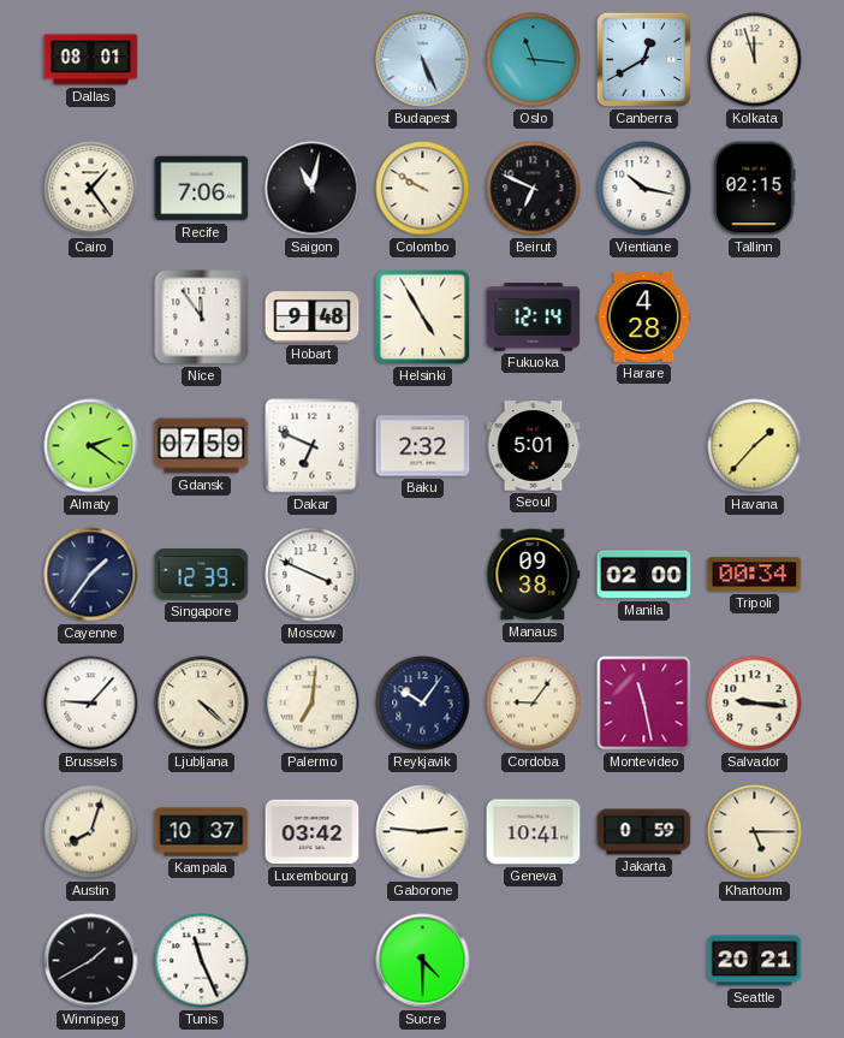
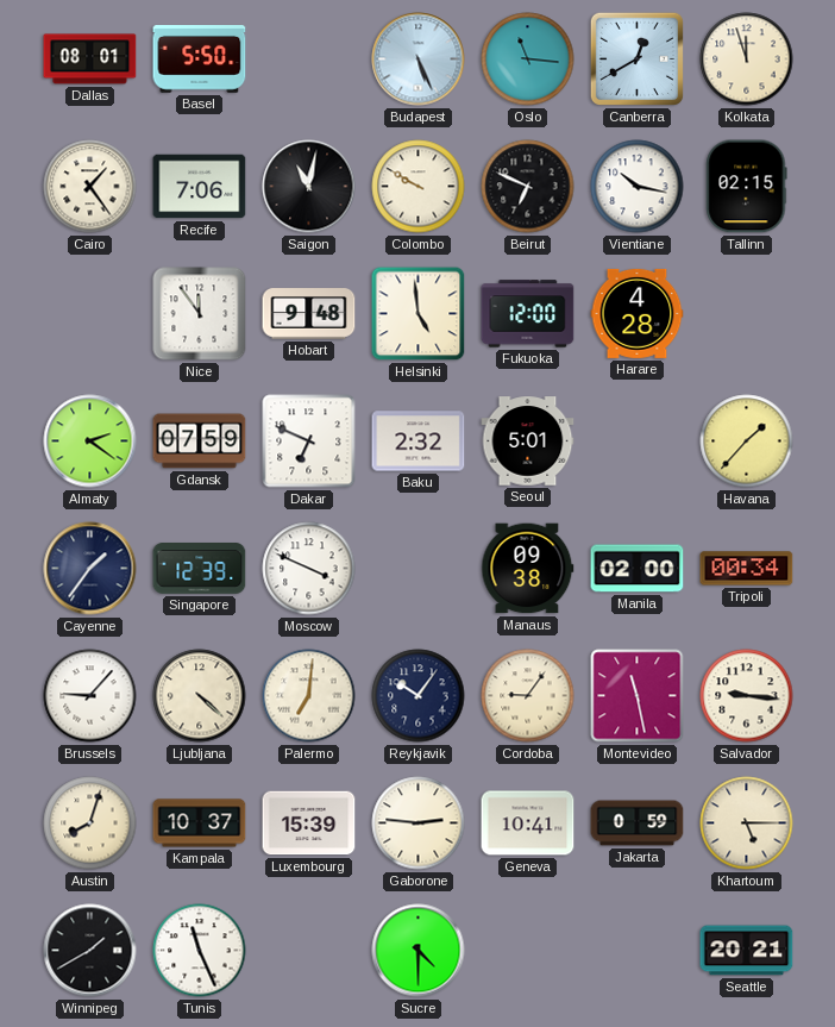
Basel: none -> 5:50
Helsinki: 4:55 -> 4:59
Fukuoka: 12:14 -> 12:00
Luxembourg: 03:42 -> 15:39
